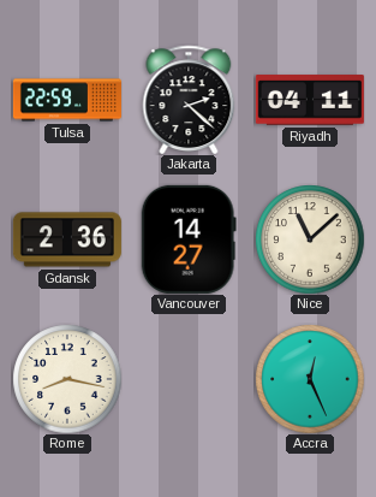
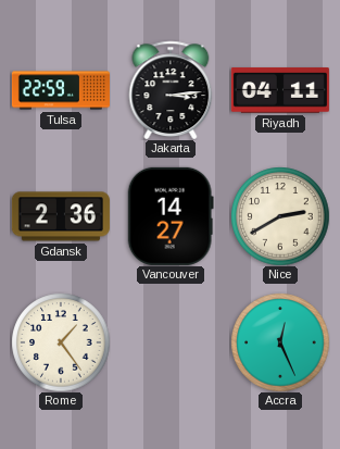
Jakarta: 2:22 -> 3:14
Nice: 11:08 -> 2:40
Rome: 8:17 -> 1:24
